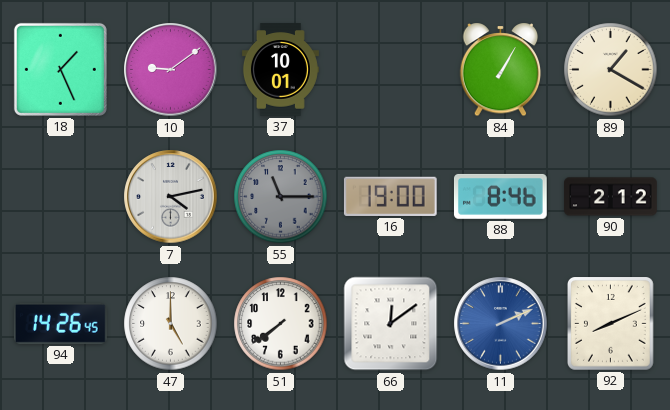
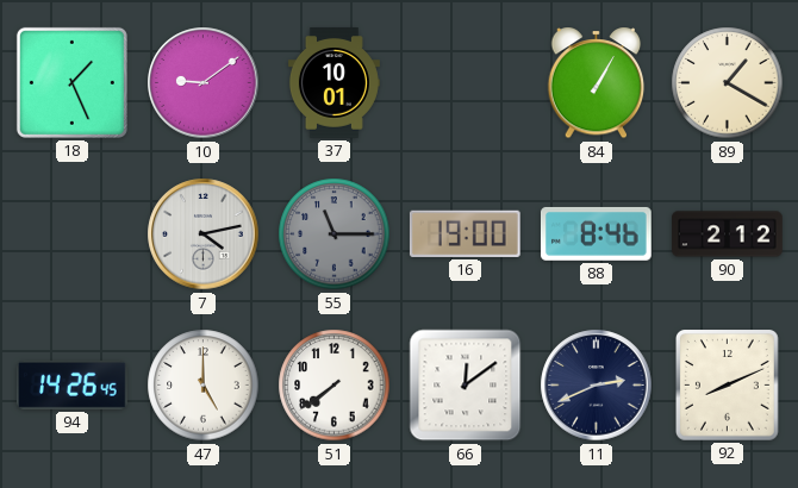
11: 2:11 -> 2:41
11 dial: blue -> navy
